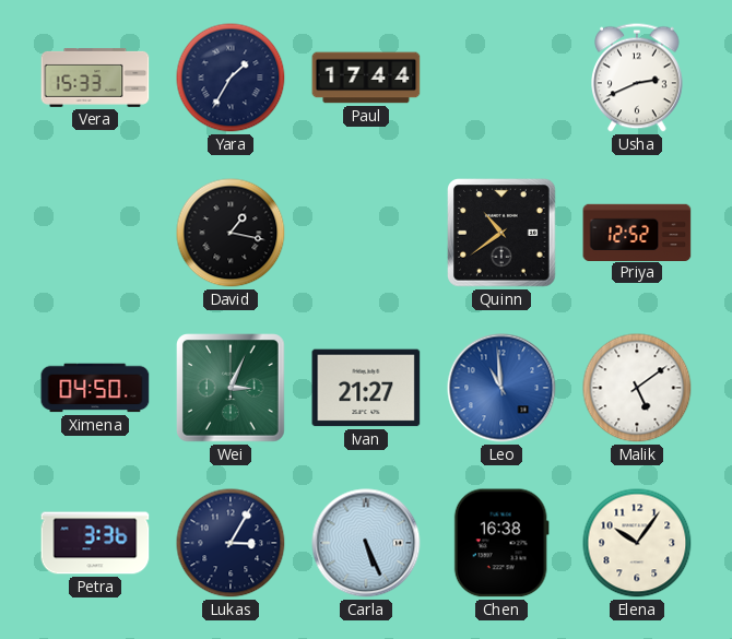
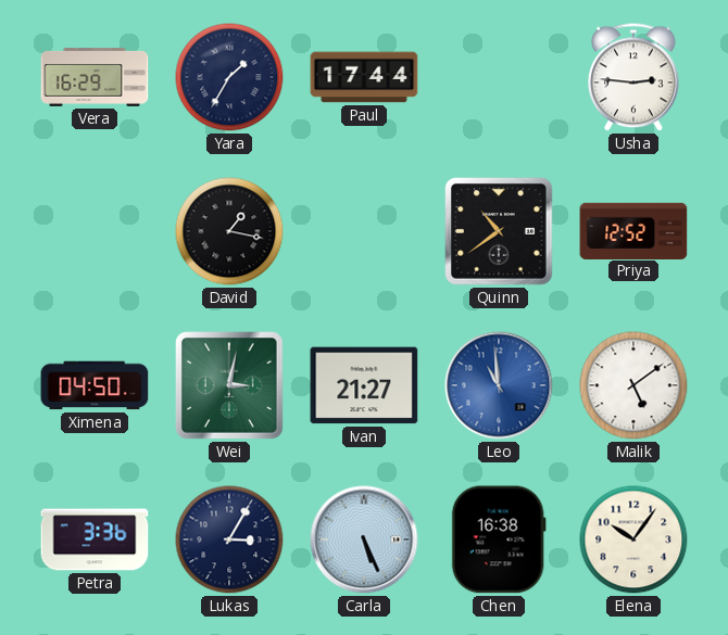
Vera: 15:33 -> 16:29
Usha: 2:41 -> 2:46
Wei: 3:04 -> 3:02
